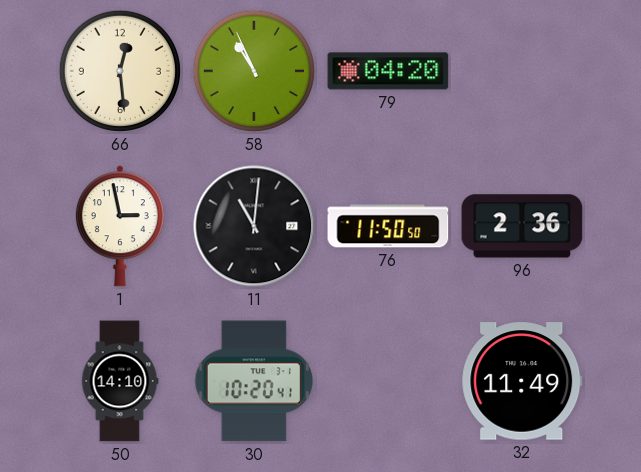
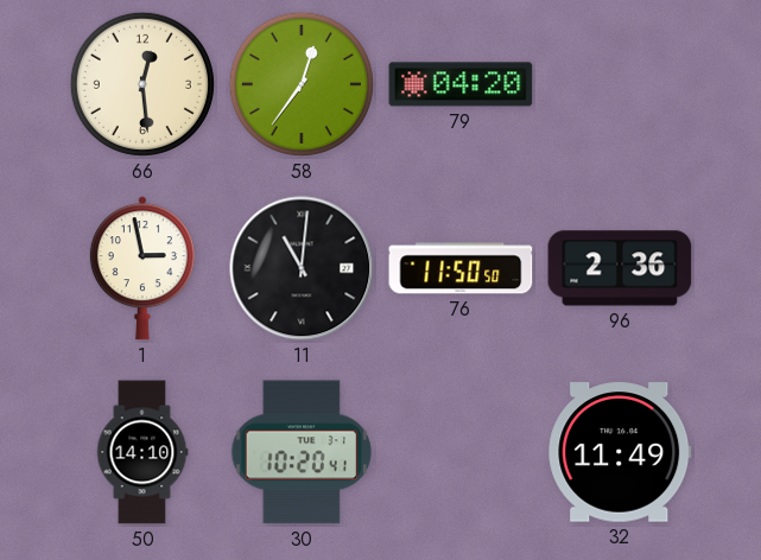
58: 10:56 -> 12:36
